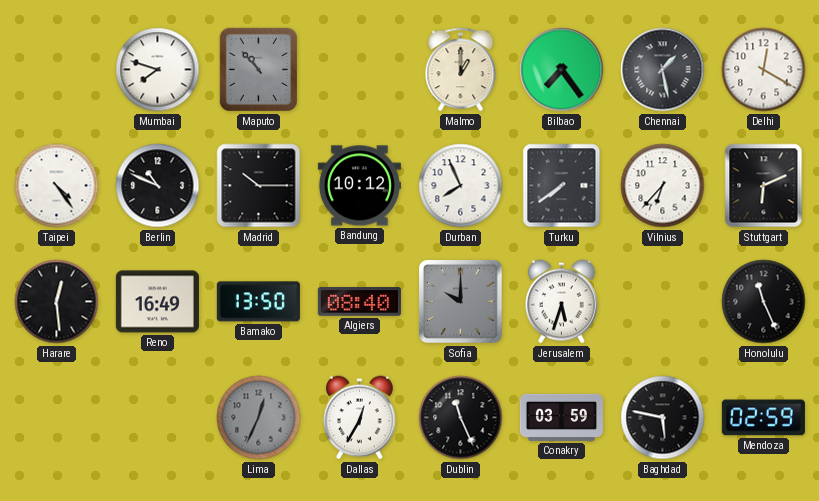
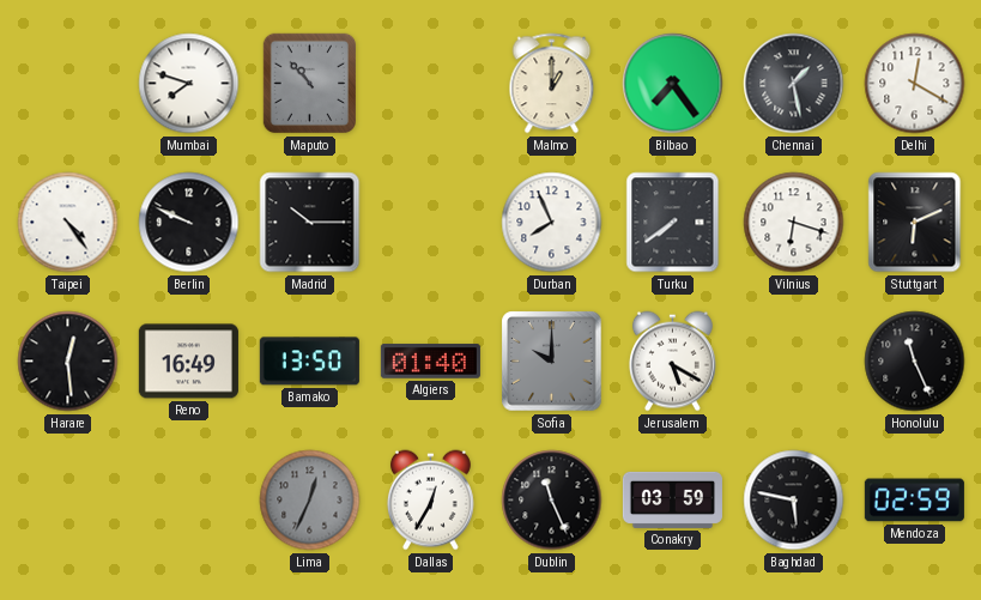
Berlin: 10:49 -> 9:49
Bandung: 10:12 -> none
Vilnius: 6:37 -> 6:18
Algiers: 08:40 -> 01:40
Jerusalem: 5:33 -> 5:20
